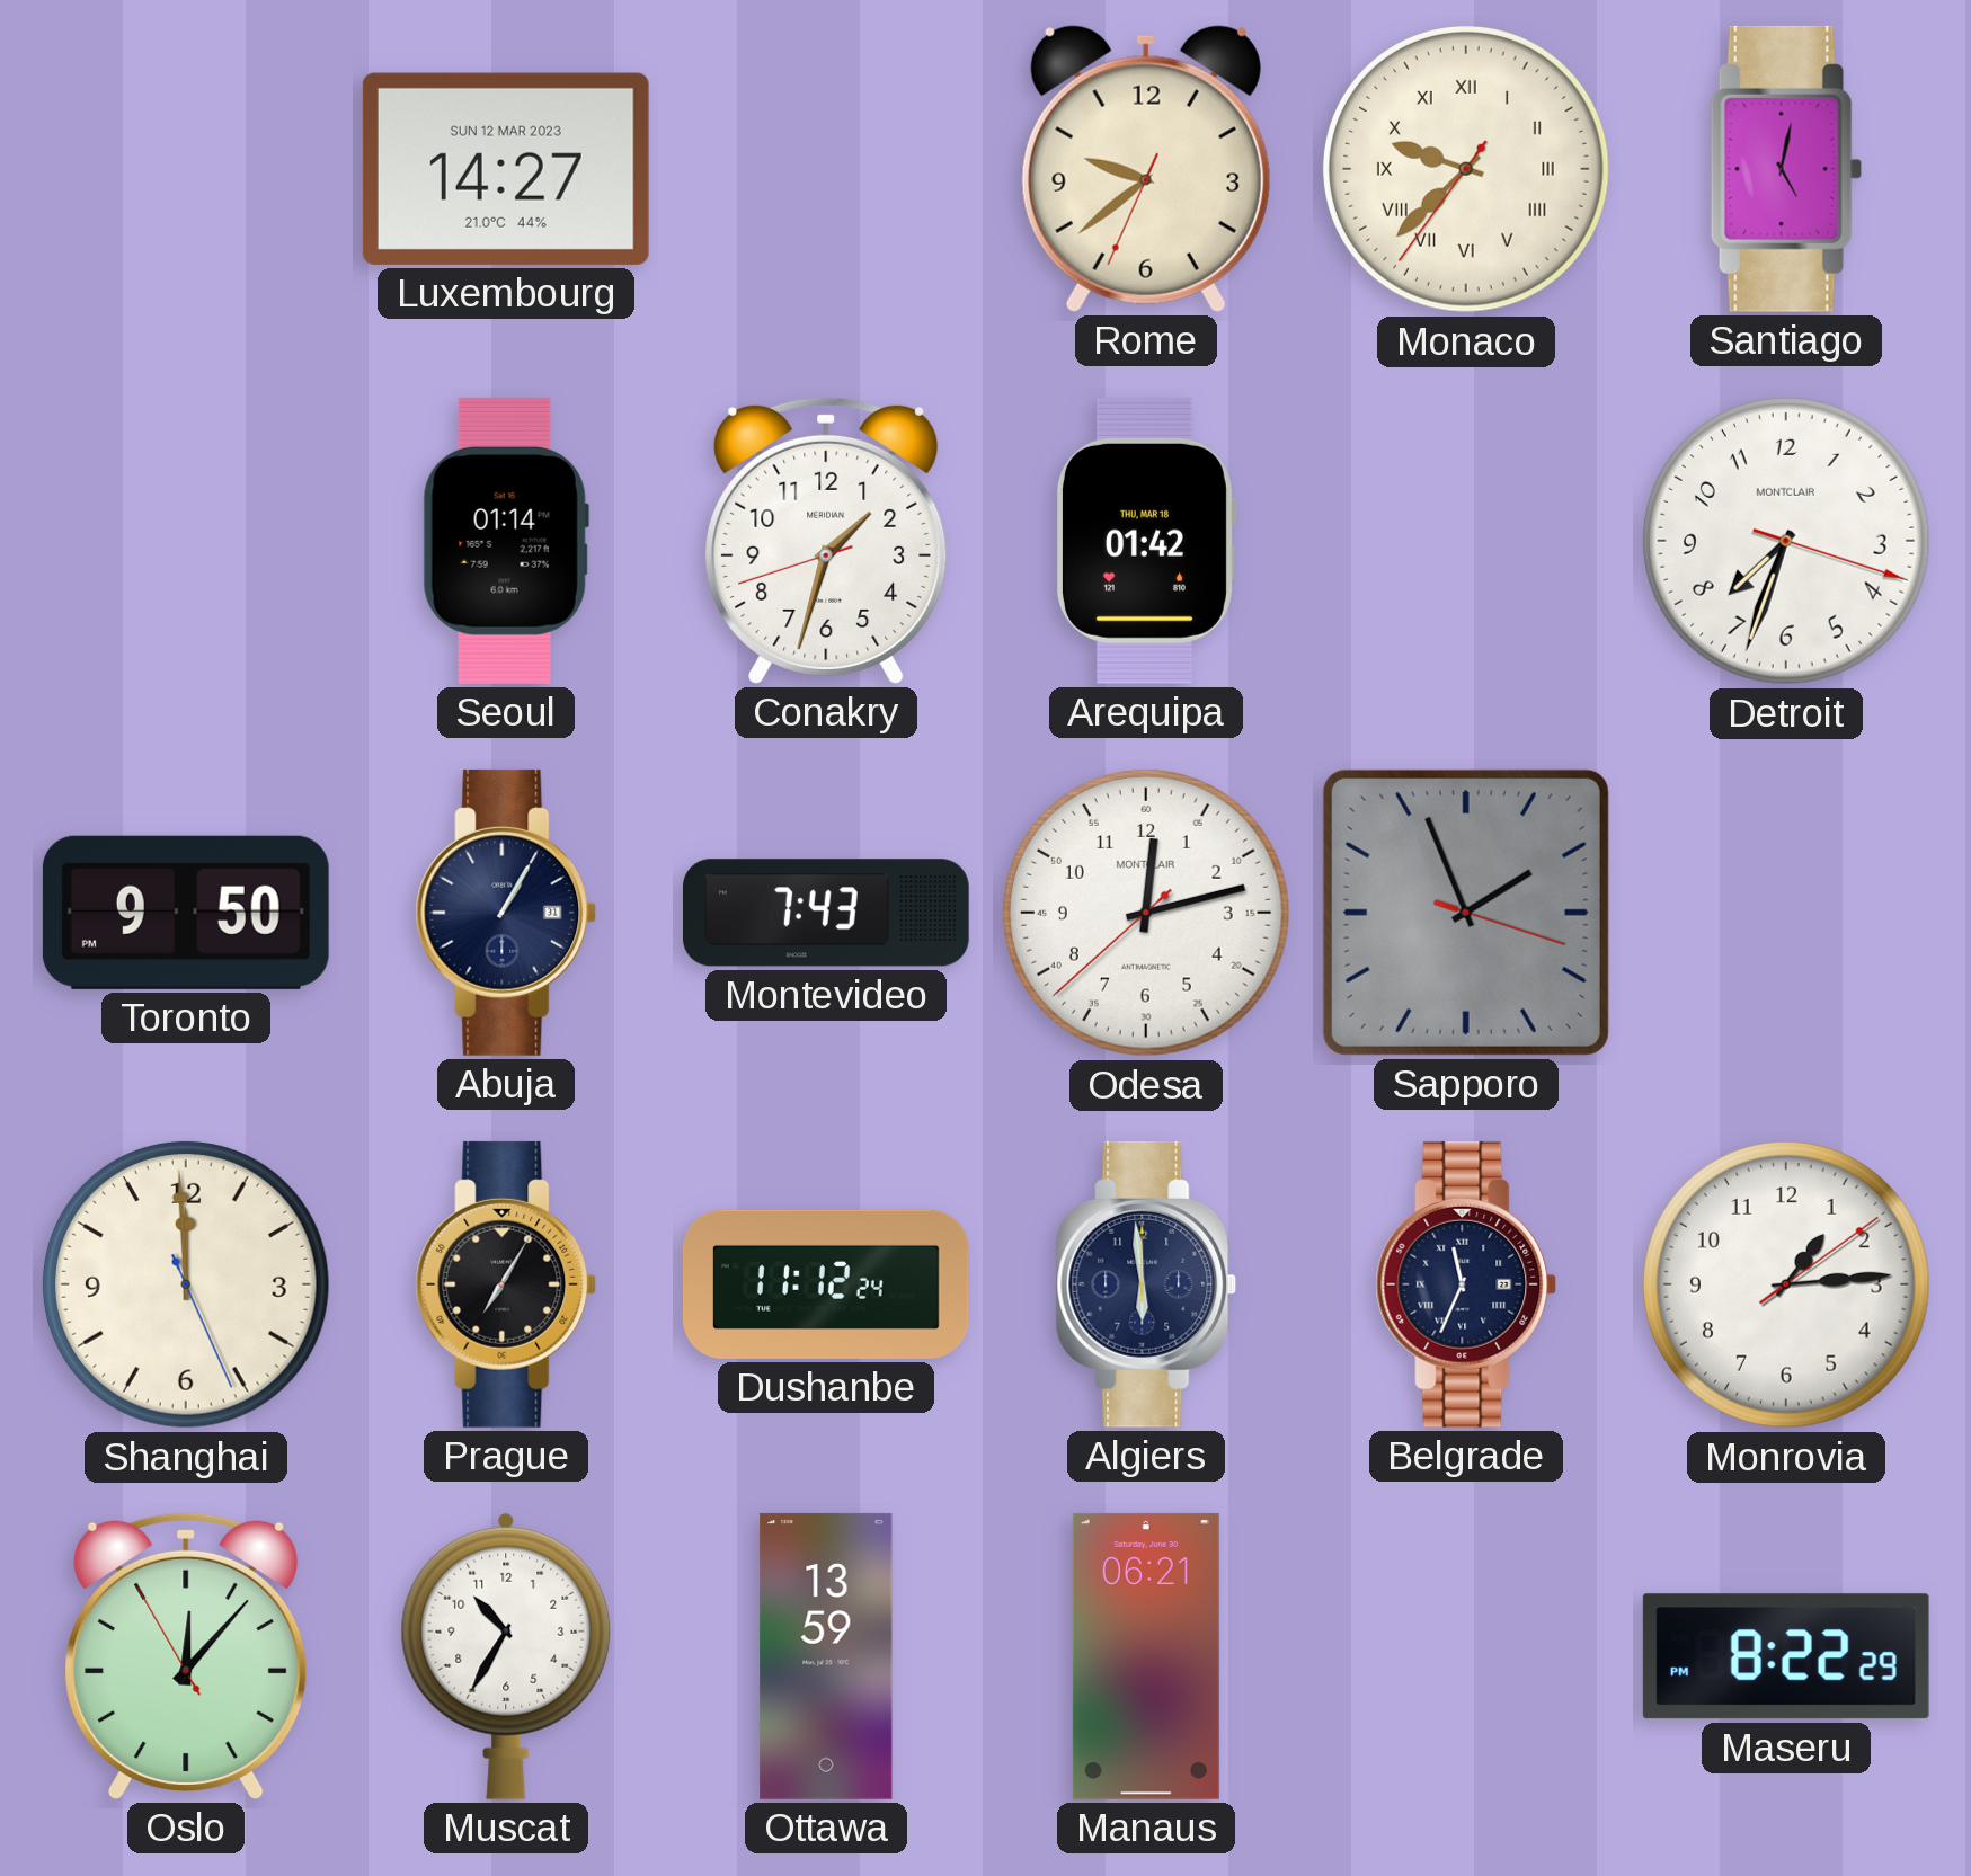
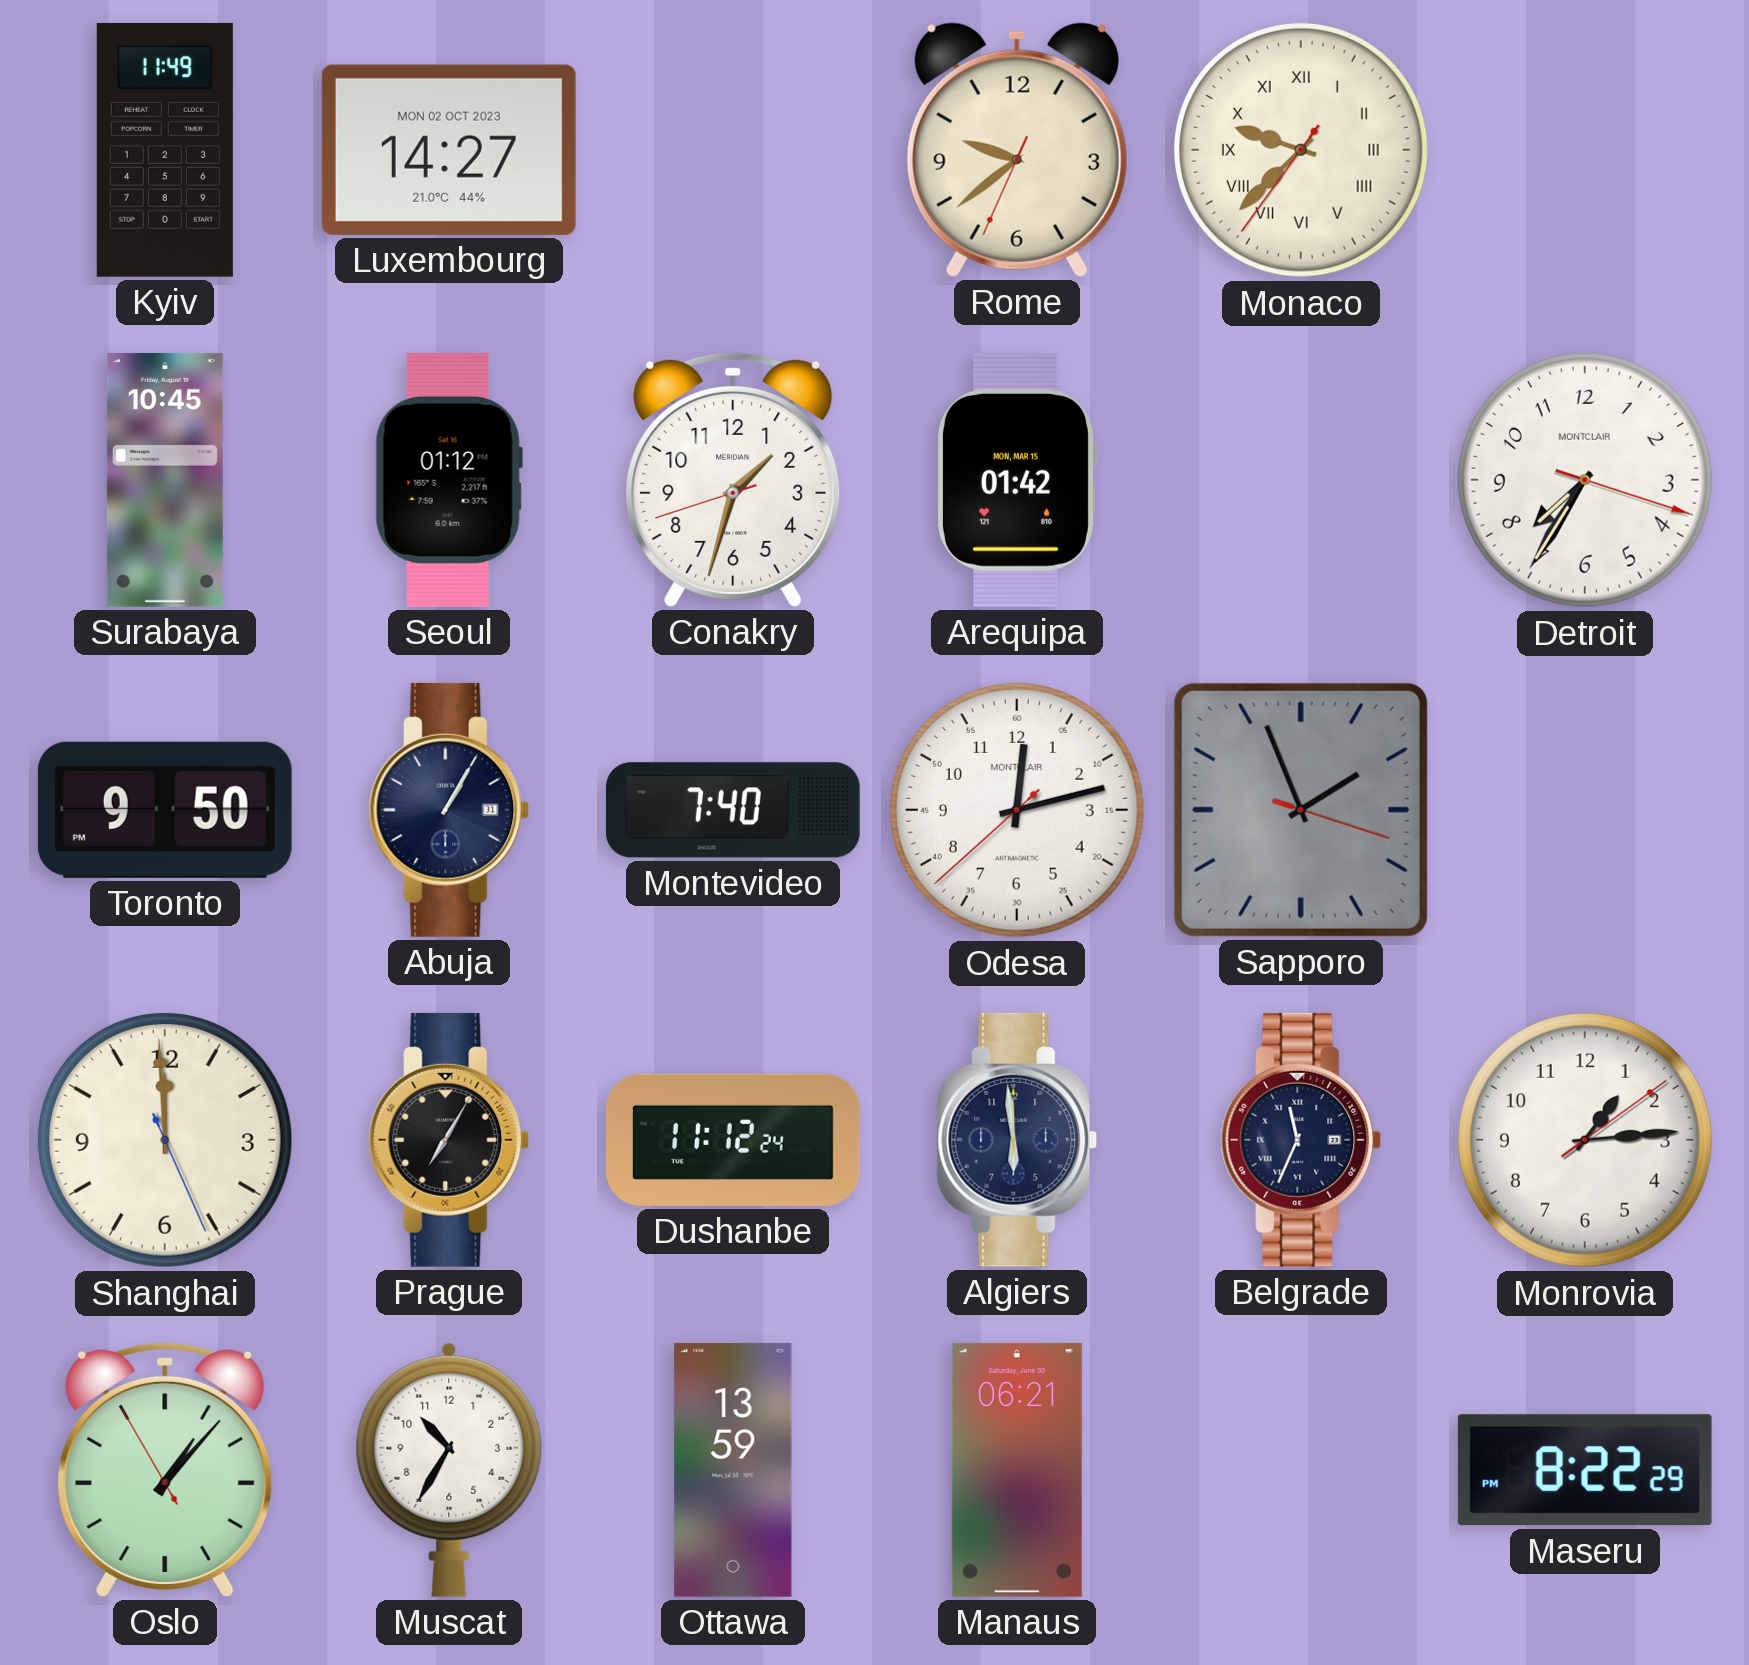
Kyiv: none -> 11:49
Luxembourg date: SUN 12 MAR 2023 -> MON 02 OCT 2023
Santiago: 5:02 -> none
Surabaya: none -> 10:45
Seoul: 01:14 -> 01:12
Arequipa date: THU, MAR 18 -> MON, MAR 15
Detroit: 7:33 -> 7:35
Montevideo: 7:43 -> 7:40
Oslo: 12:06 -> 1:06
